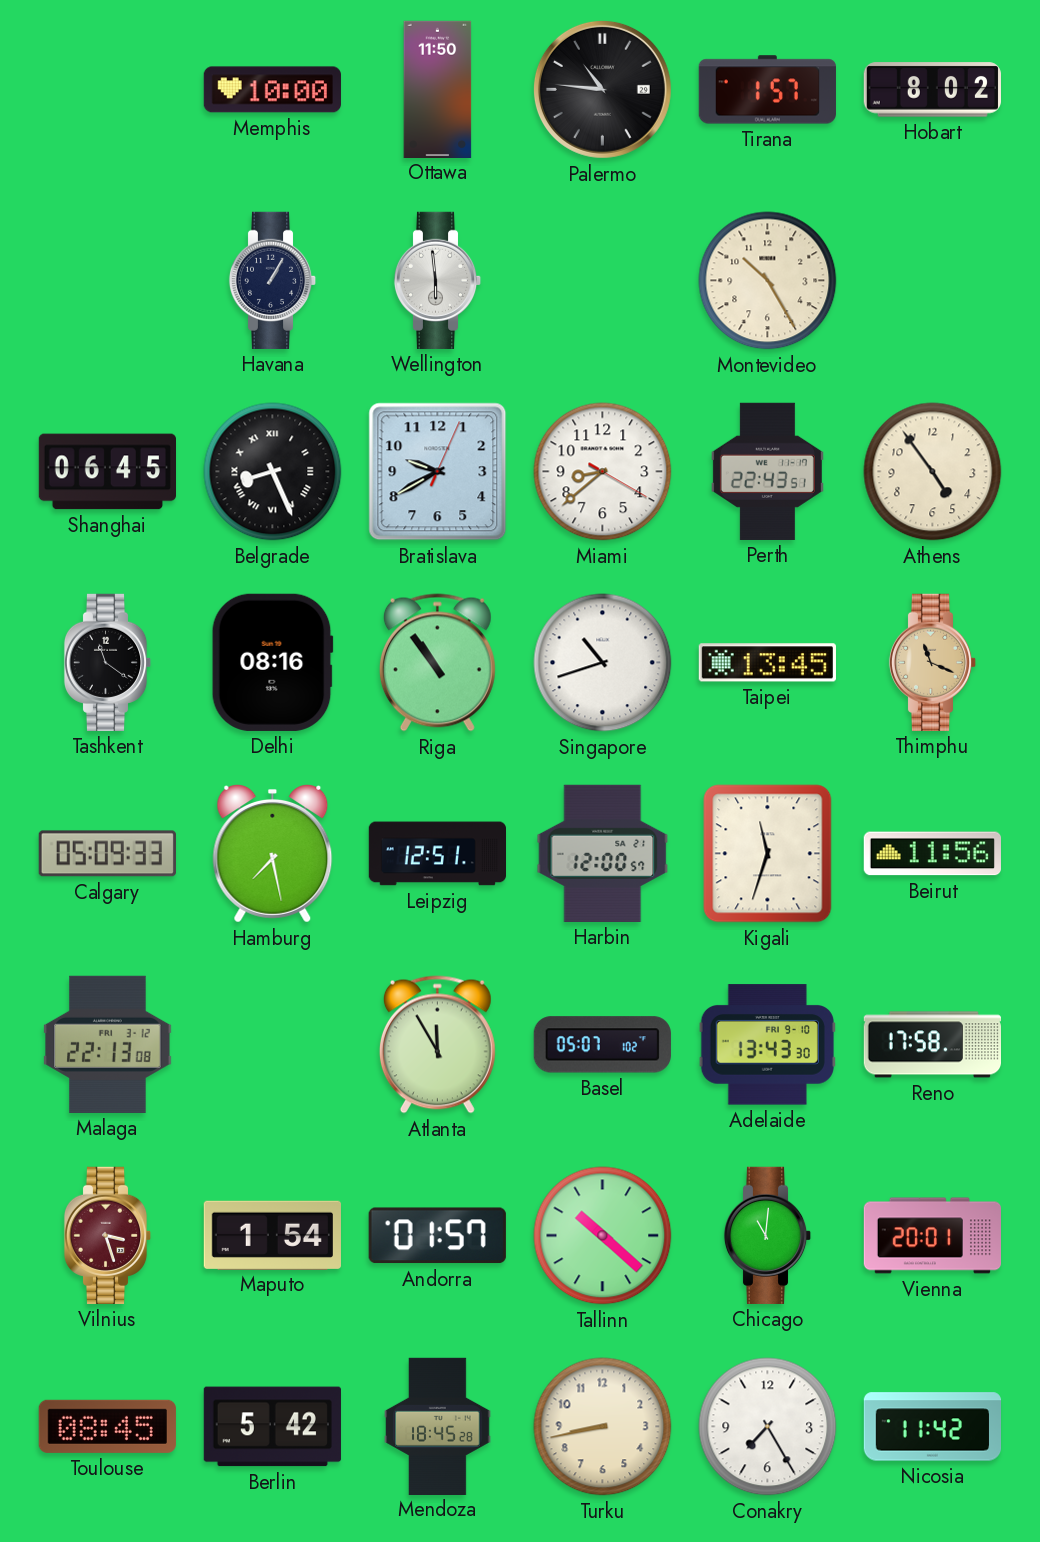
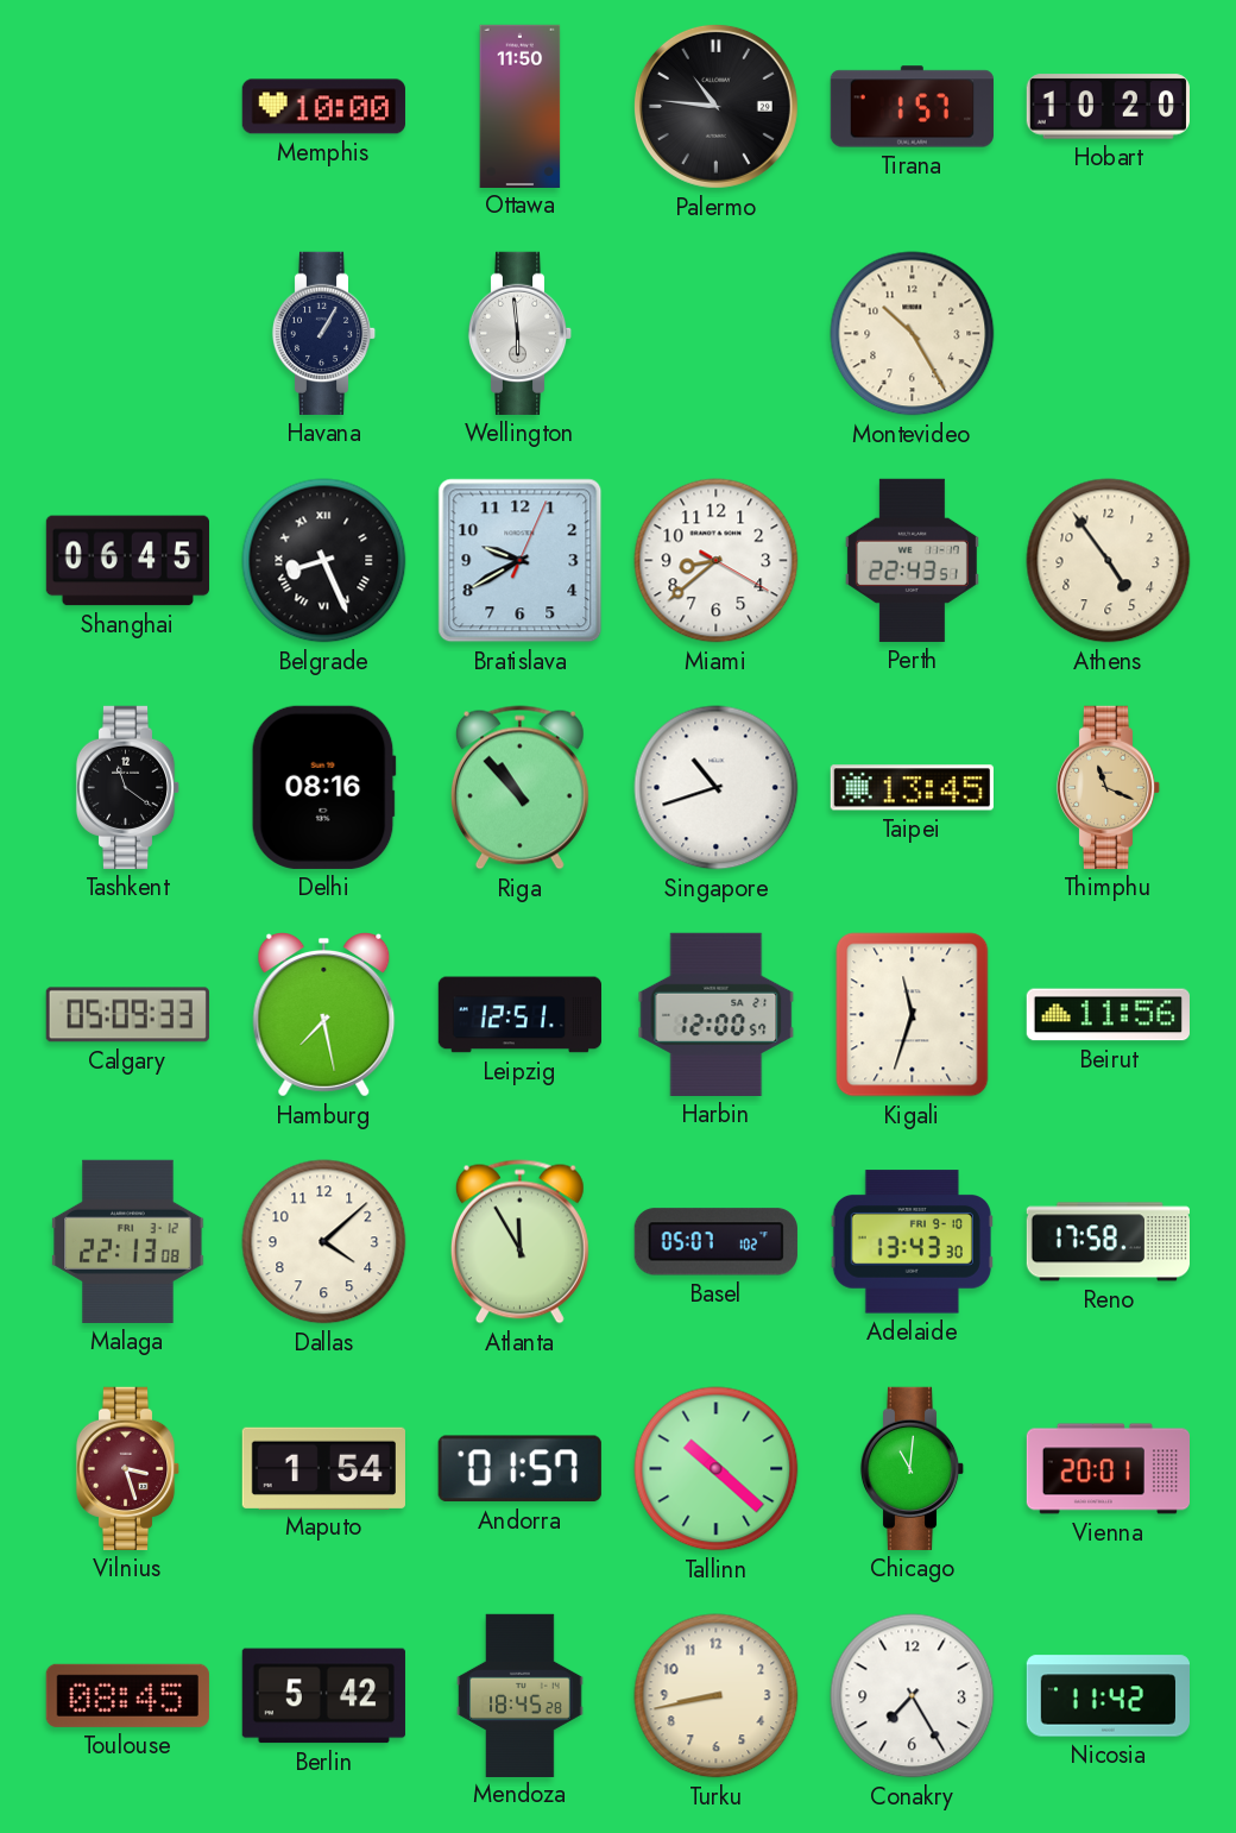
Hobart: 8:02 -> 10:20
Riga: 10:54 -> 10:53
Dallas: none -> 4:08
